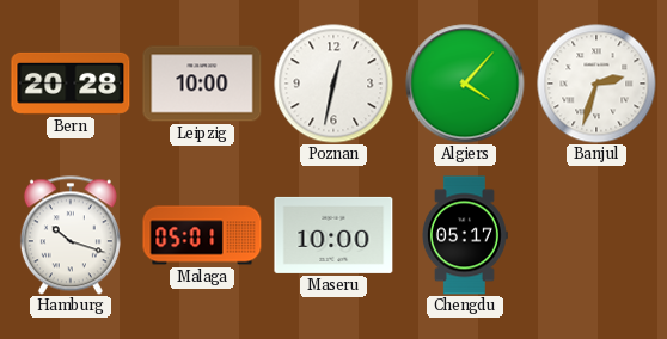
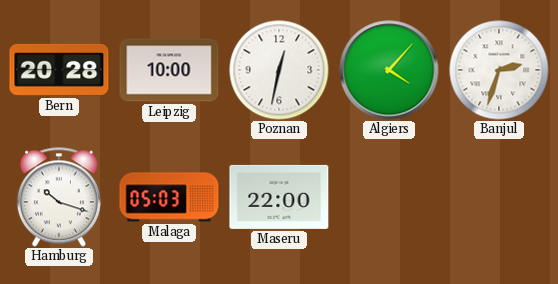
Malaga: 05:01 -> 05:03
Maseru: 10:00 -> 22:00
Chengdu: 05:17 -> none
